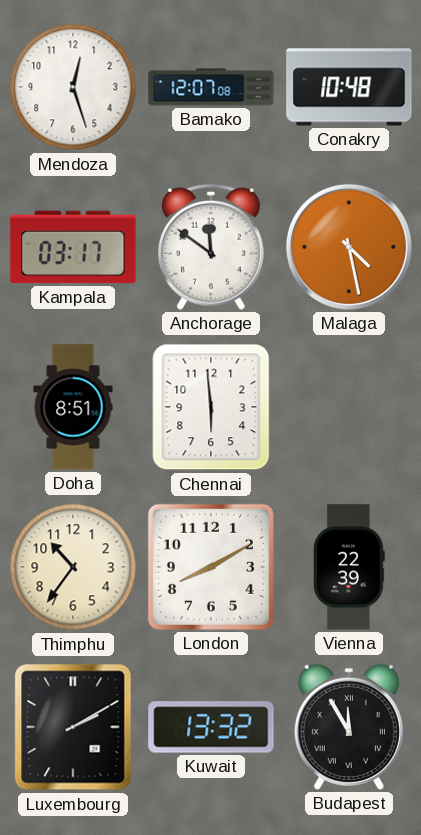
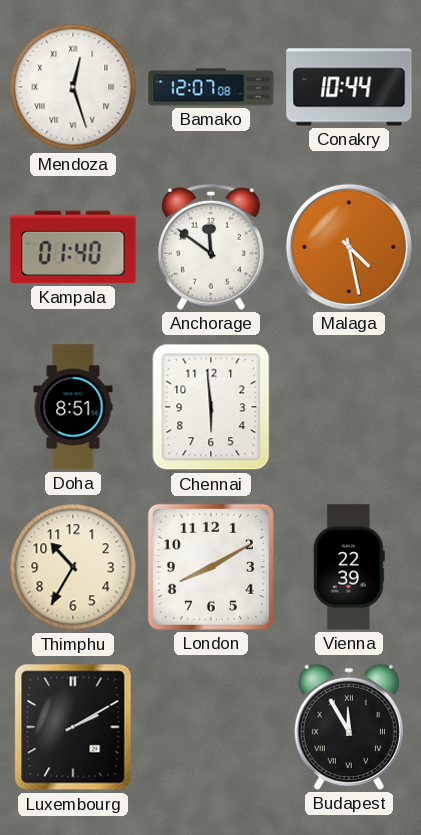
Mendoza numerals: Arabic -> Roman
Conakry: 10:48 -> 10:44
Kampala: 03:17 -> 01:40
Thimphu: 10:36 -> 10:35
Kuwait: 13:32 -> none
